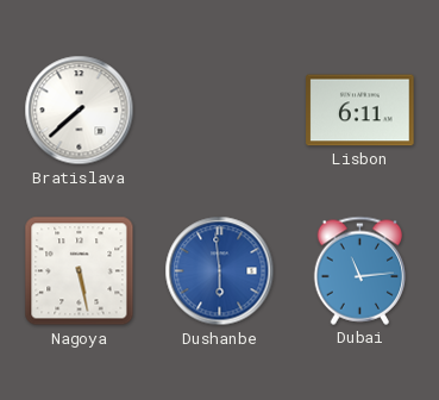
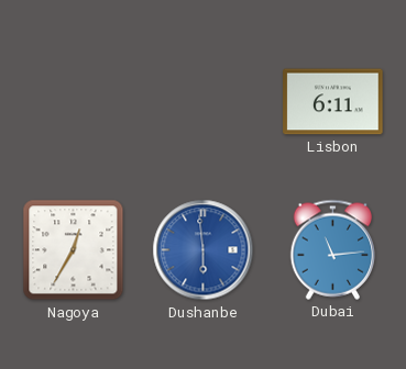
Bratislava: 7:38 -> none
Nagoya: 5:28 -> 12:35
